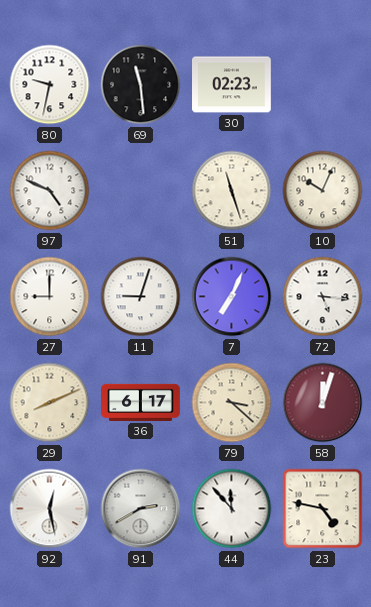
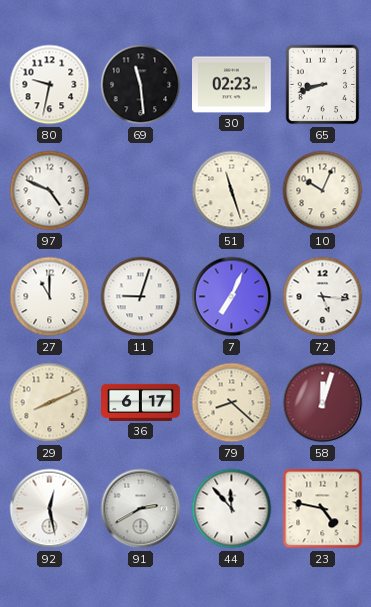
65: none -> 8:42
27: 9:00 -> 11:00
79: 3:22 -> 8:22
